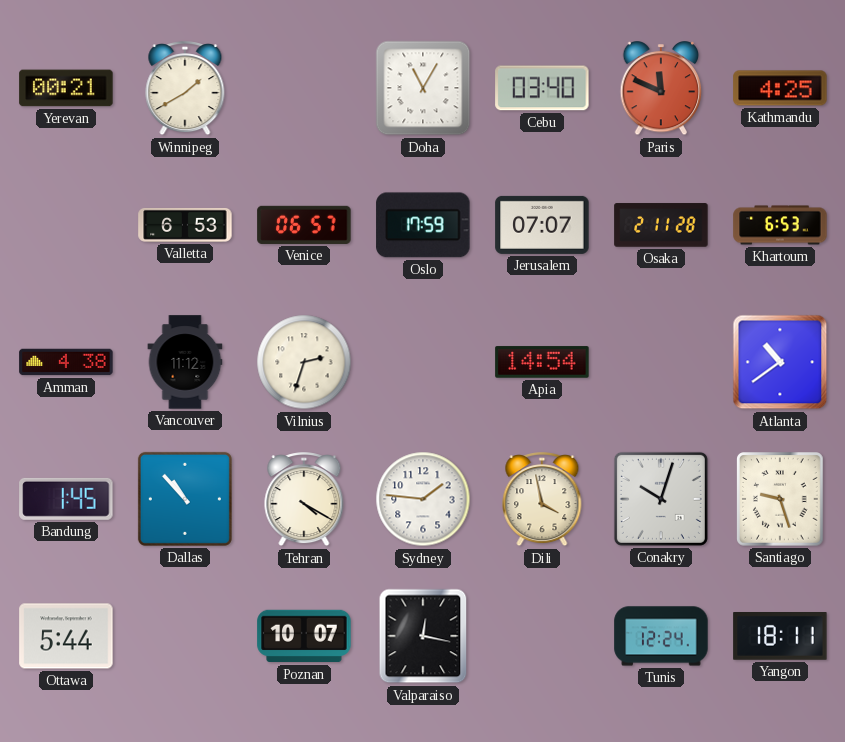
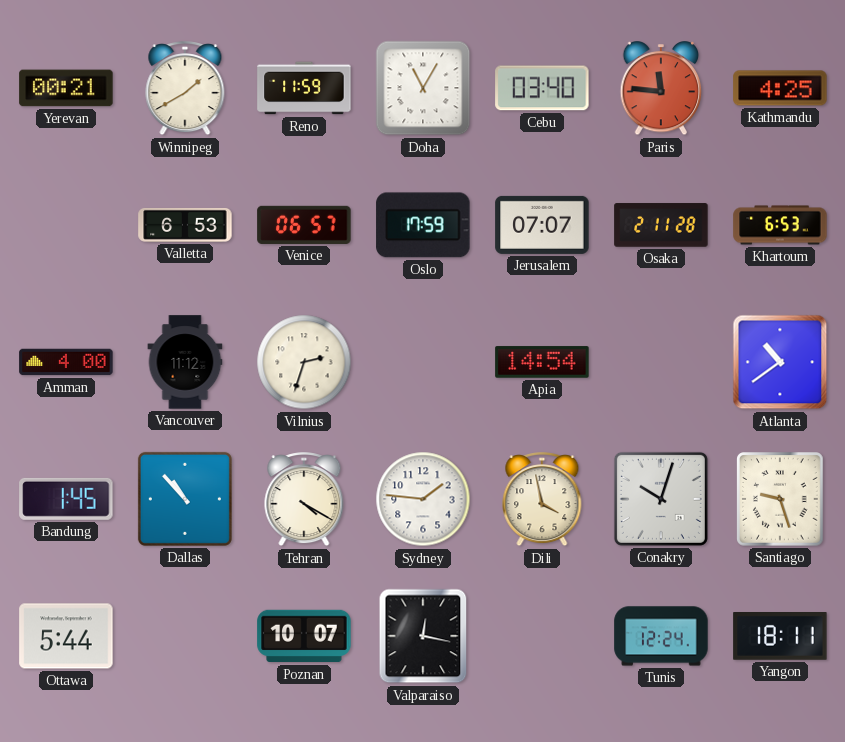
Reno: none -> 11:59
Paris: 11:49 -> 11:46
Amman: 4:38 -> 4:00
